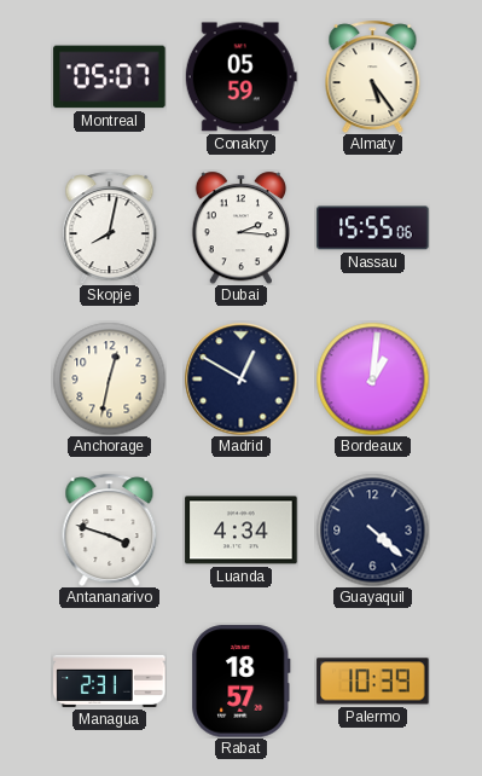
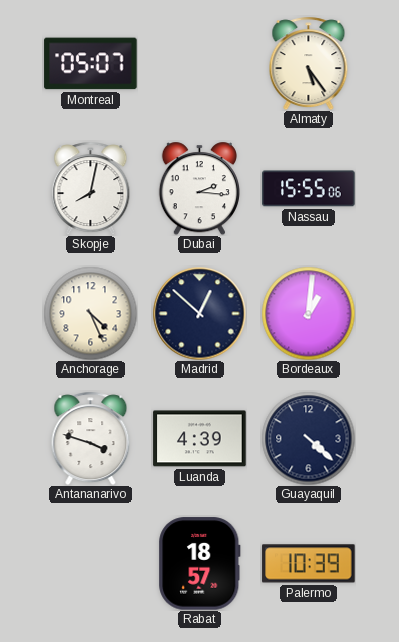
Conakry: 05:59 -> none
Anchorage: 12:32 -> 4:26
Madrid: 12:50 -> 12:52
Luanda: 4:34 -> 4:39
Managua: 2:31 -> none
